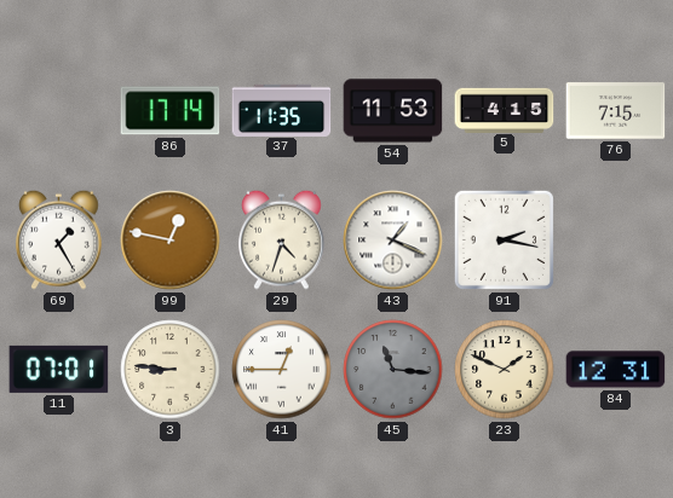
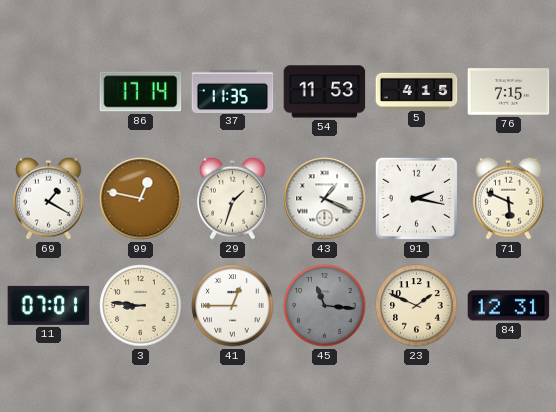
69: 1:25 -> 1:20
29: 4:33 -> 1:33
71: none -> 5:49
